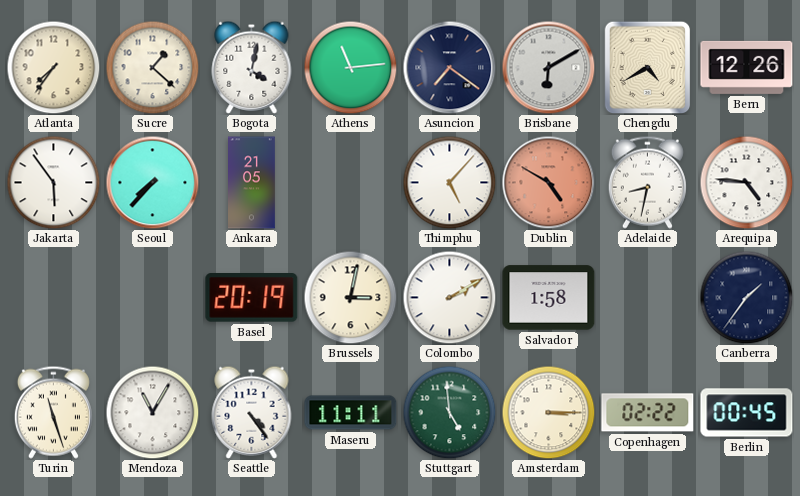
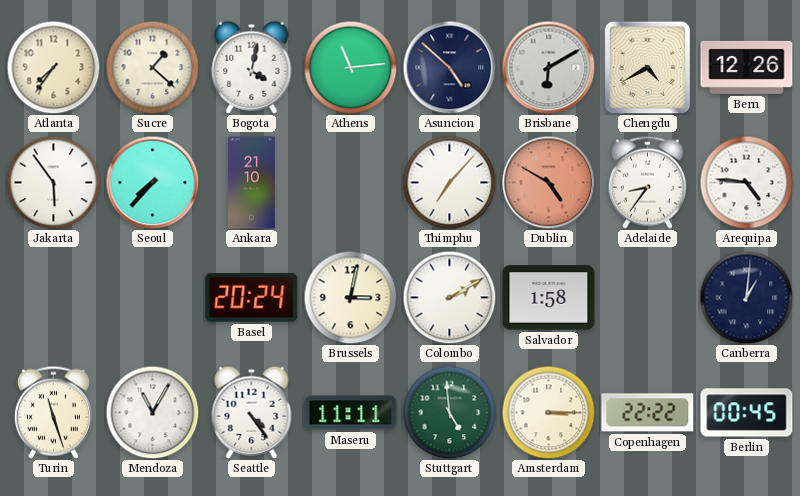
Asuncion: 7:21 -> 4:52
Ankara: 21:05 -> 21:10
Thimphu: 5:07 -> 7:07
Adelaide: 8:32 -> 8:36
Basel: 20:19 -> 20:24
Canberra: 1:36 -> 1:01
Copenhagen: 02:22 -> 22:22
